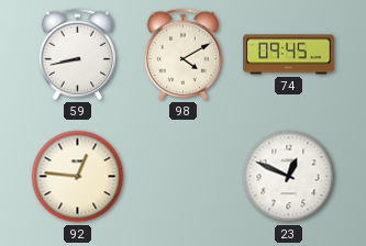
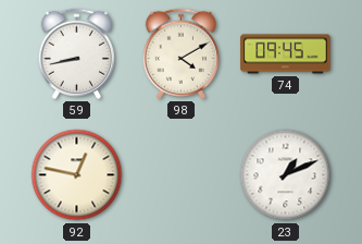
92: 12:46 -> 12:47
23: 12:49 -> 1:11
